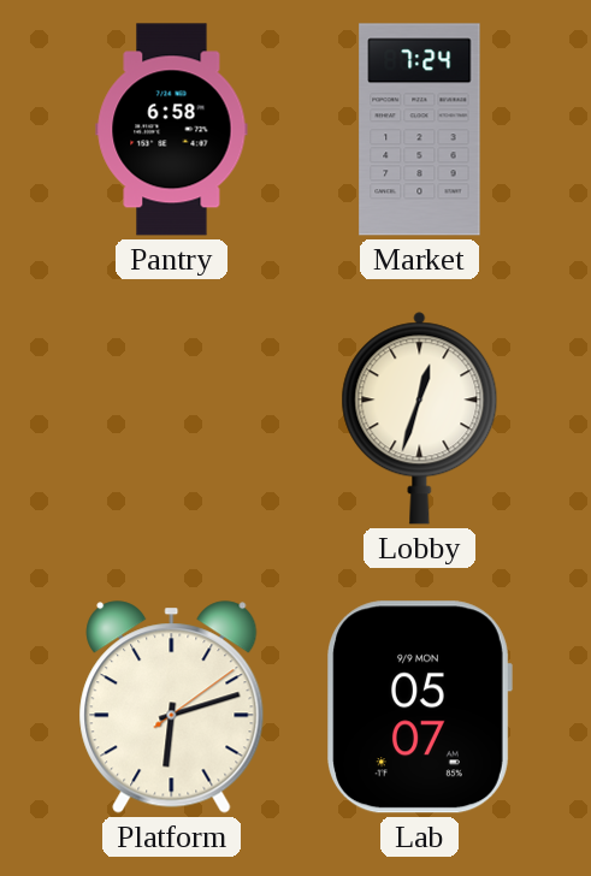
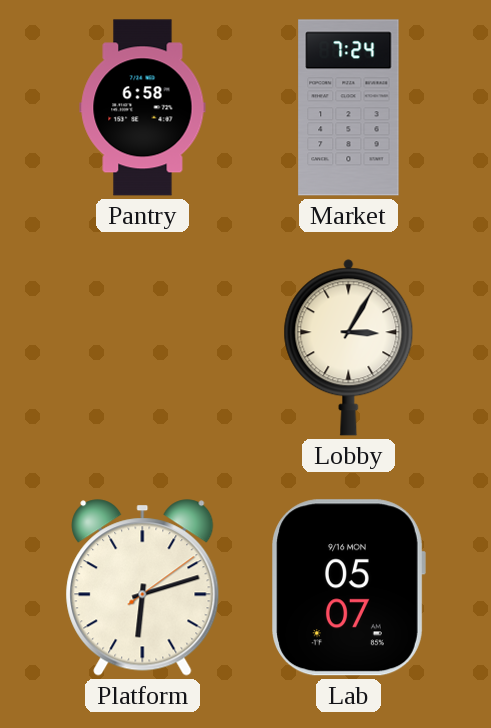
Lobby: 12:33 -> 3:05
Lab date: 9/9 MON -> 9/16 MON
